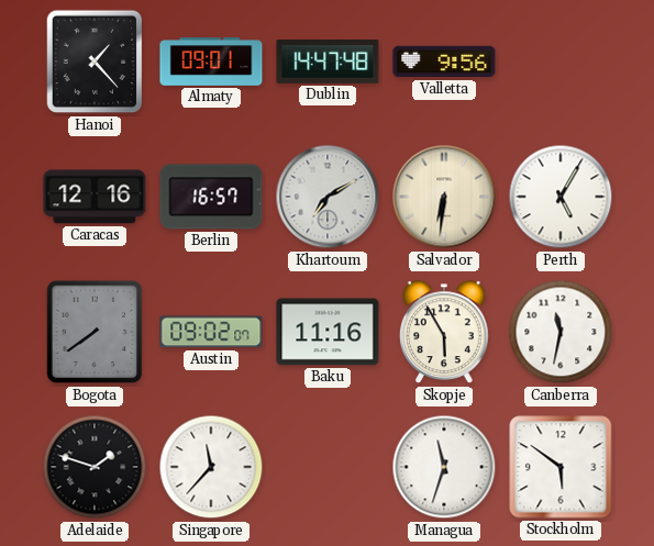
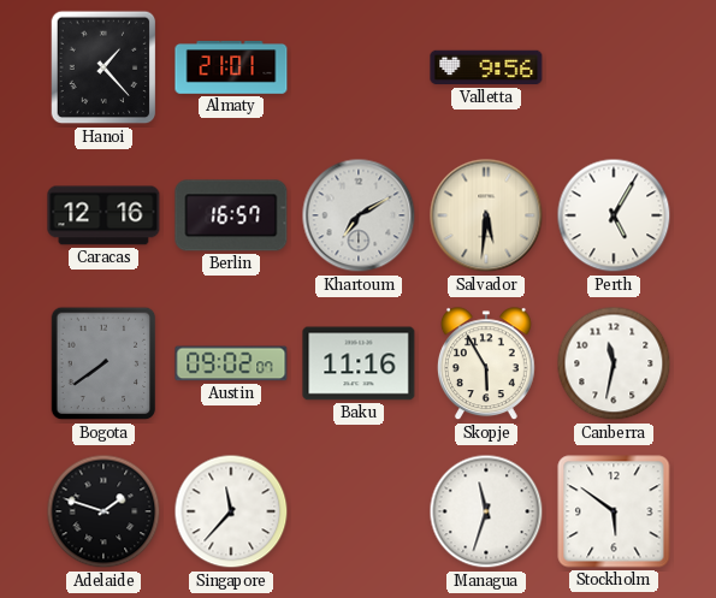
Almaty: 09:01 -> 21:01
Dublin: 14:47 -> none
Salvador: 6:31 -> 5:31
